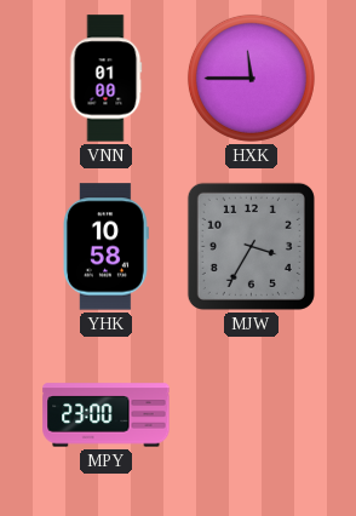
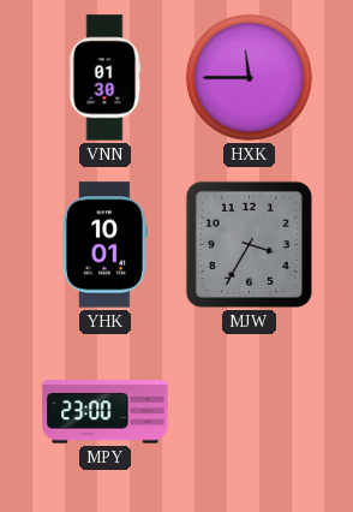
VNN: 01:00 -> 01:30
YHK: 10:58 -> 10:01
